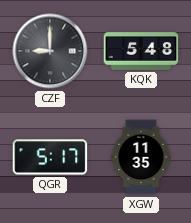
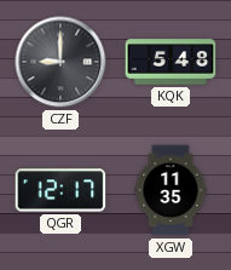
QGR: 5:17 -> 12:17
